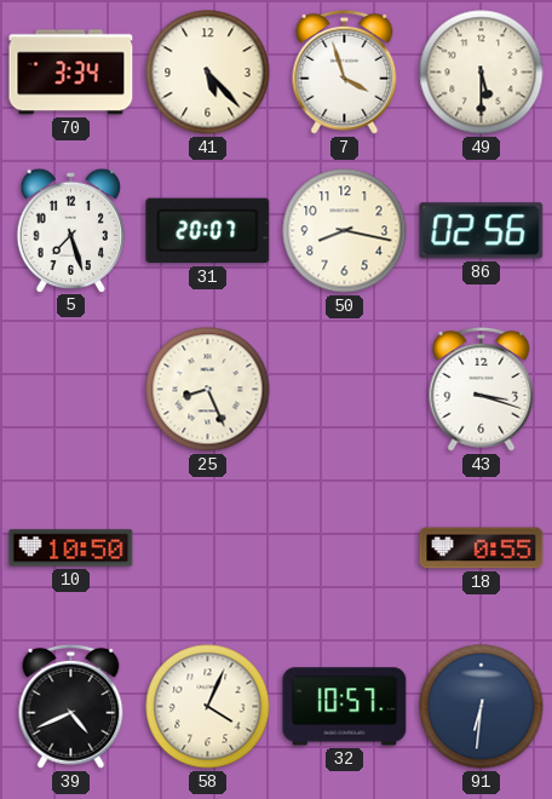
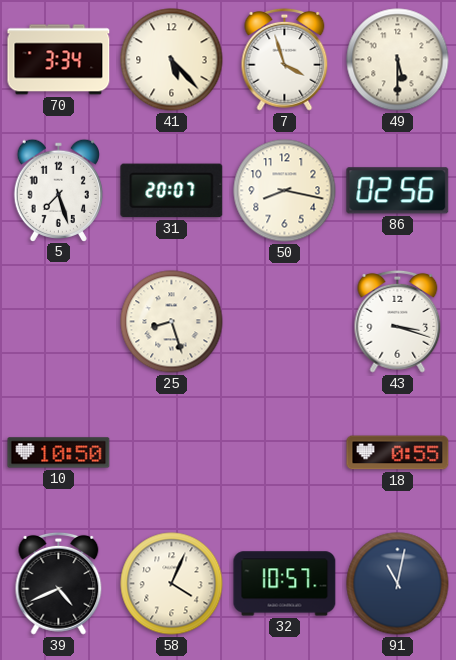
25: 8:26 -> 8:27
91: 6:31 -> 11:02
